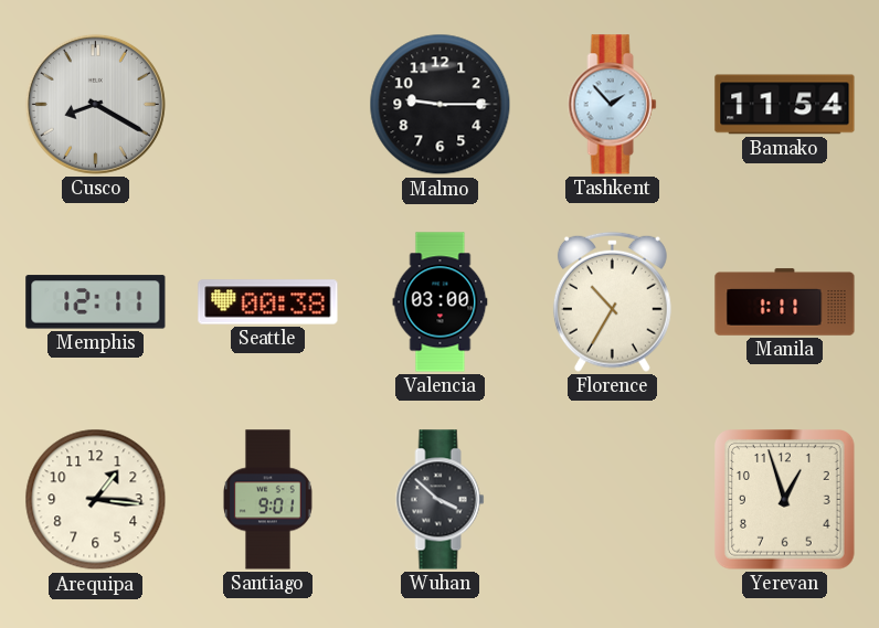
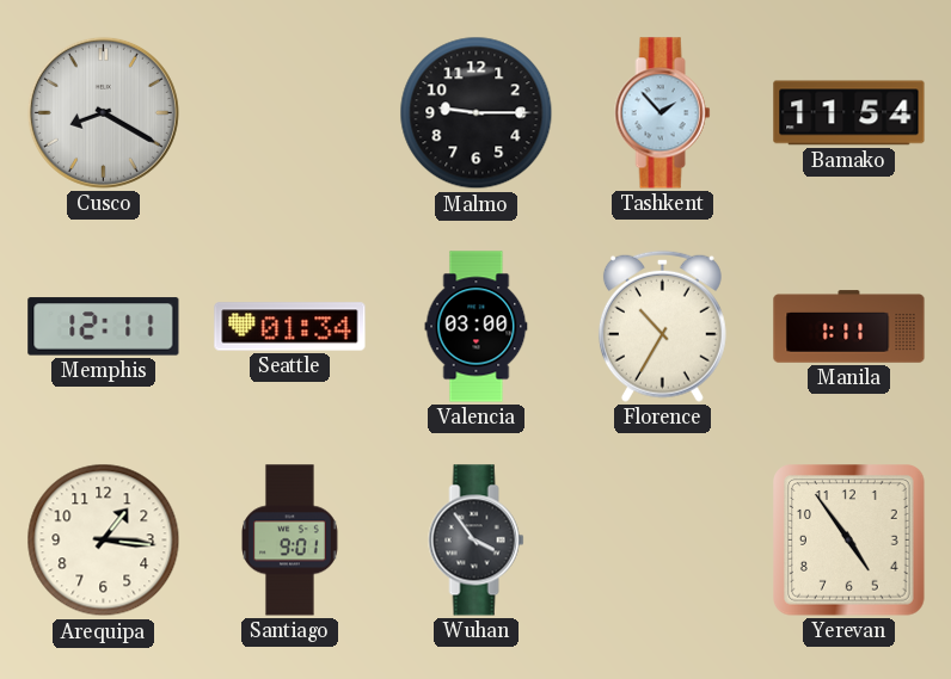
Seattle: 00:38 -> 01:34
Wuhan: 3:52 -> 3:54
Yerevan: 12:57 -> 4:54
